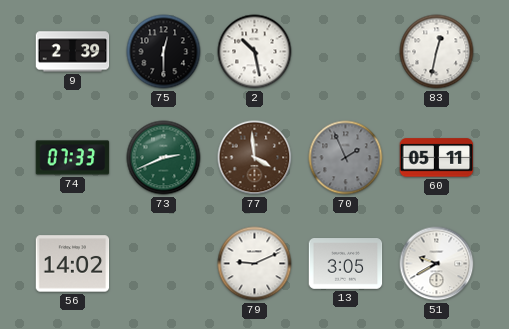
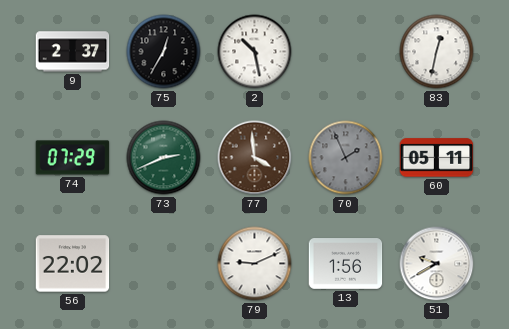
9: 2:39 -> 2:37
75: 12:30 -> 12:35
74: 07:33 -> 07:29
56: 14:02 -> 22:02
13: 3:05 -> 1:56
